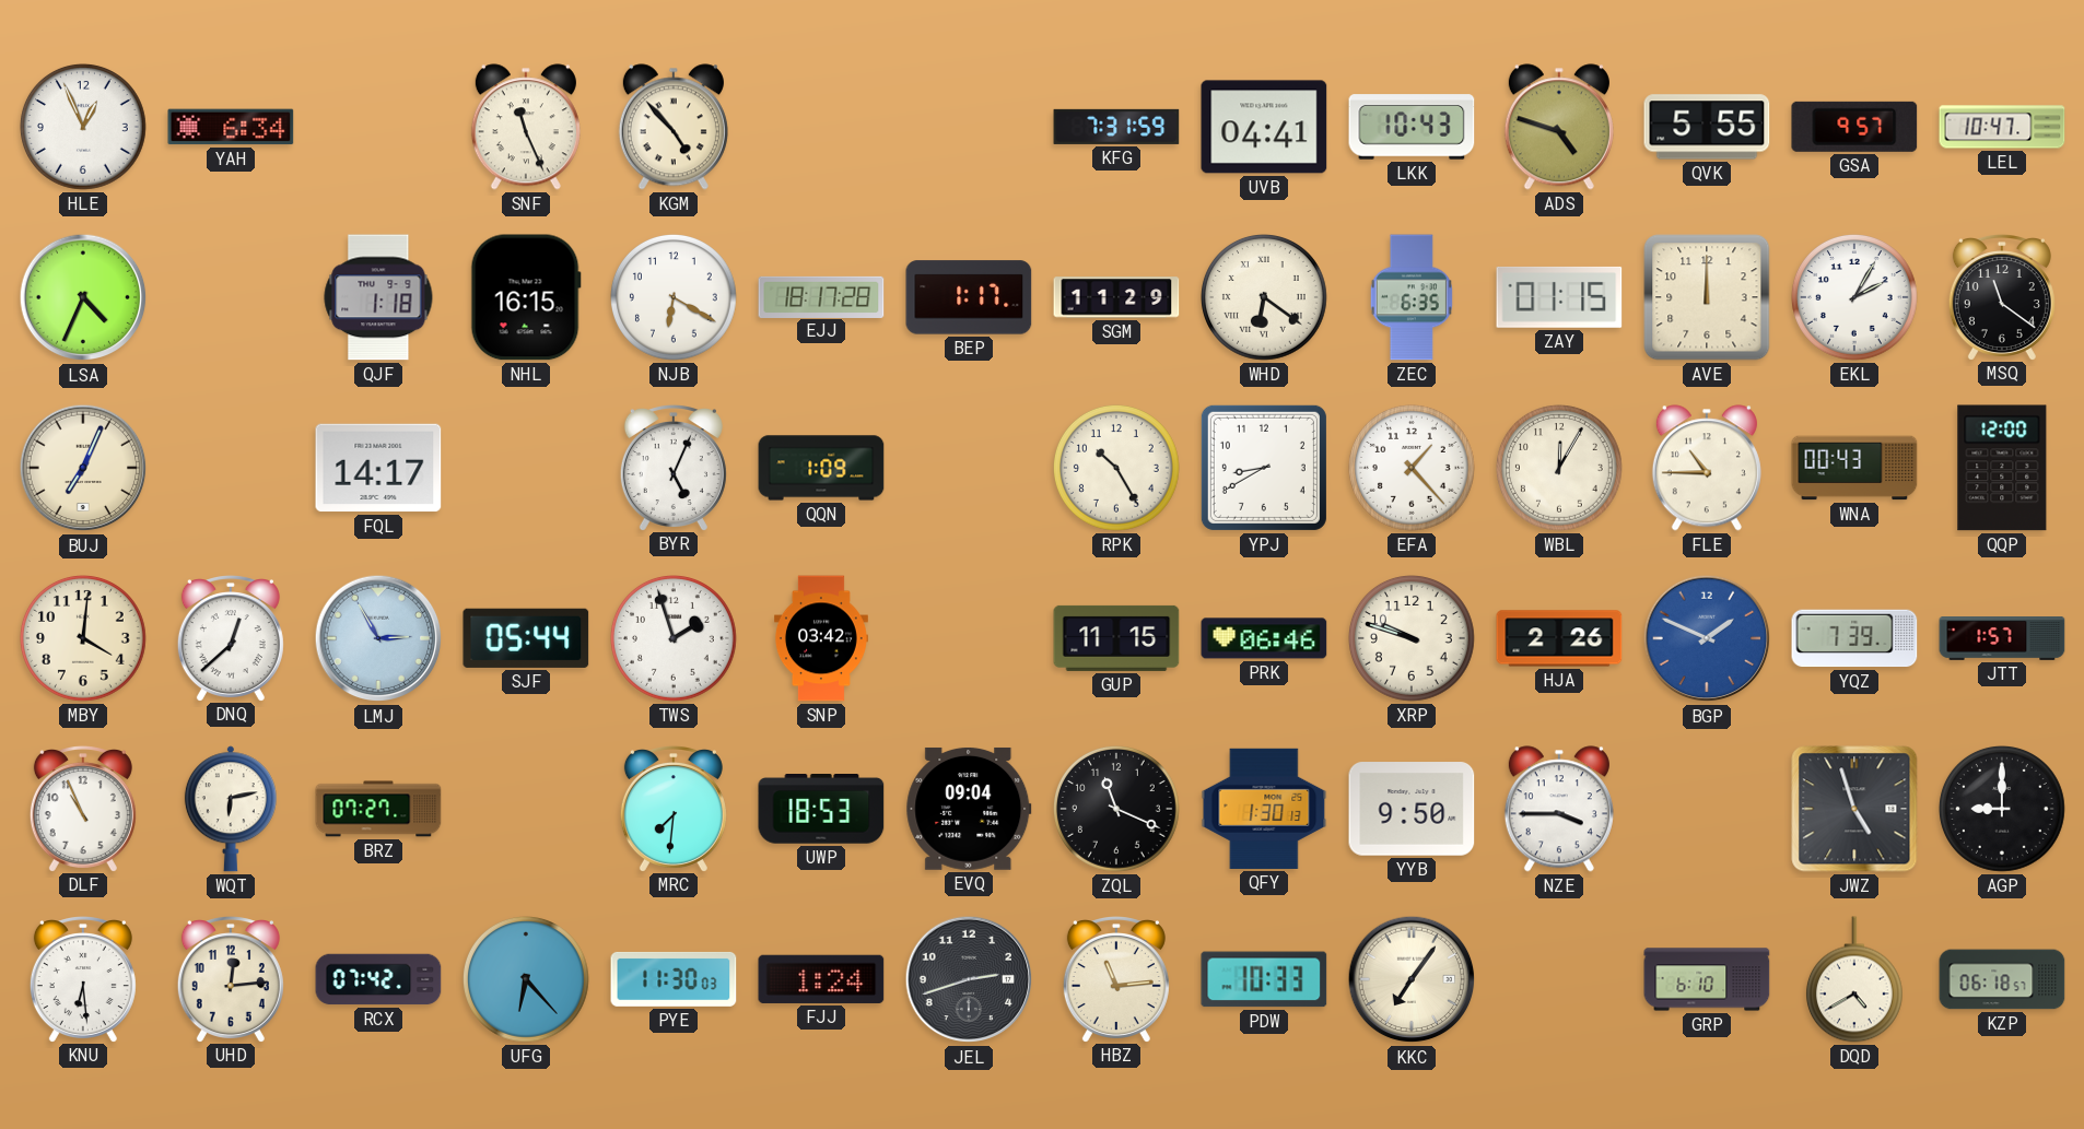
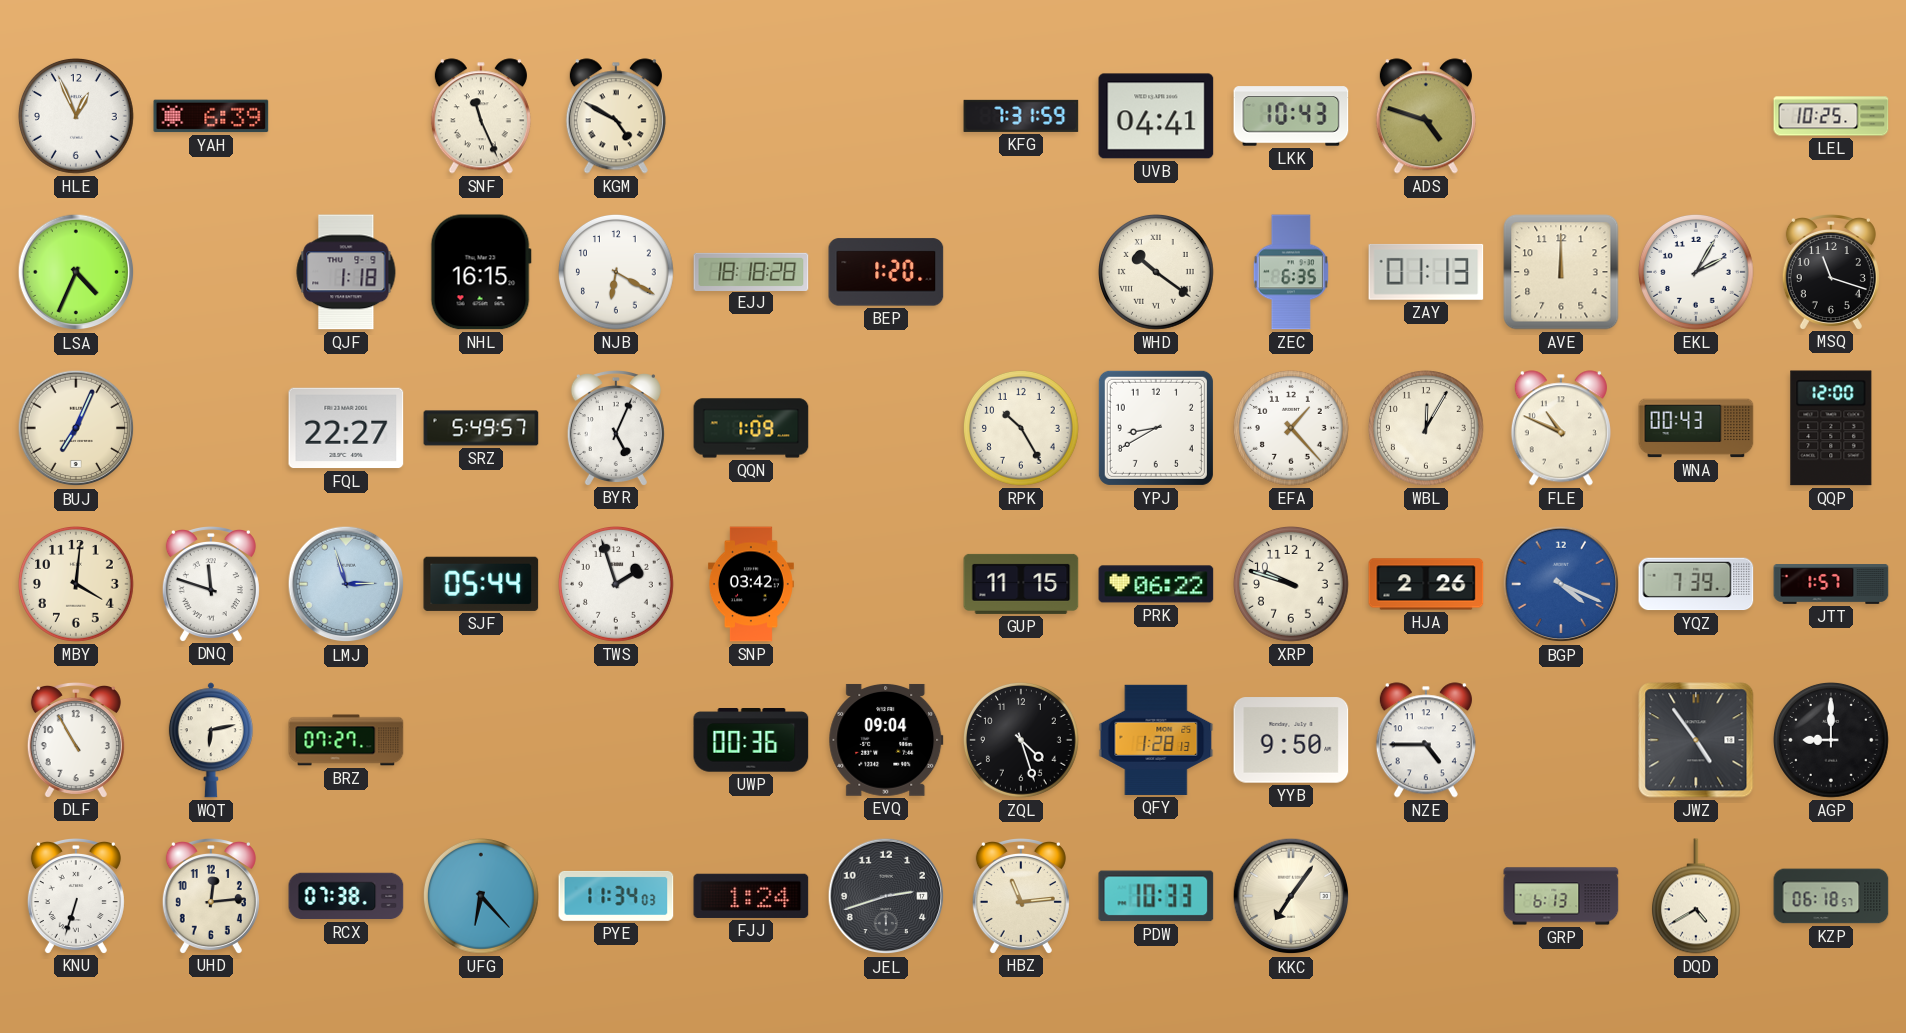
YAH: 6:34 -> 6:39
KGM: 4:53 -> 4:50
QVK: 5:55 -> none
GSA: 9:57 -> none
LEL: 10:47 -> 10:25
EJJ: 18:17 -> 18:18
BEP: 1:17 -> 1:20
SGM: 11:29 -> none
WHD: 6:21 -> 10:21
ZAY: 01:15 -> 01:13
MSQ: 11:21 -> 11:18
FQL: 14:17 -> 22:27
SRZ: none -> 5:49
FLE: 10:45 -> 10:49
DNQ: 12:38 -> 11:48
LMJ: 2:55 -> 2:57
PRK: 06:46 -> 06:22
BGP: 1:49 -> 4:19
DLF: 10:56 -> 10:55
MRC: 7:31 -> none
UWP: 18:53 -> 00:36
ZQL: 11:19 -> 4:27
QFY: 1:30 -> 1:28
NZE: 3:45 -> 4:45
JWZ: 4:57 -> 4:54
KNU: 6:29 -> 6:33
RCX: 07:42 -> 07:38
PYE: 11:30 -> 11:34
GRP: 6:10 -> 6:13
